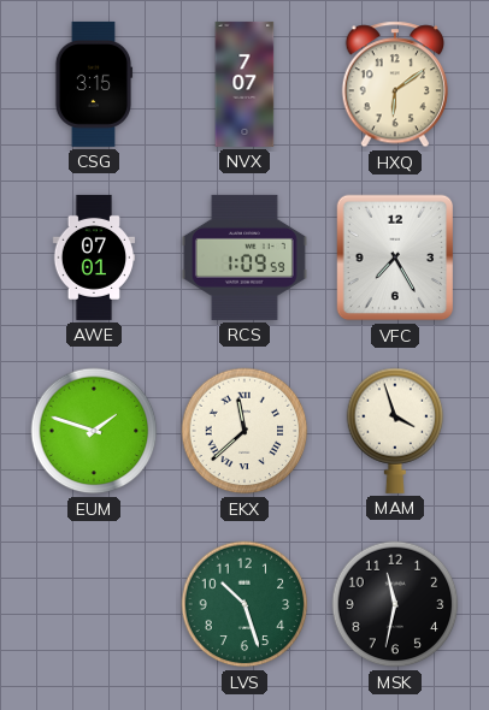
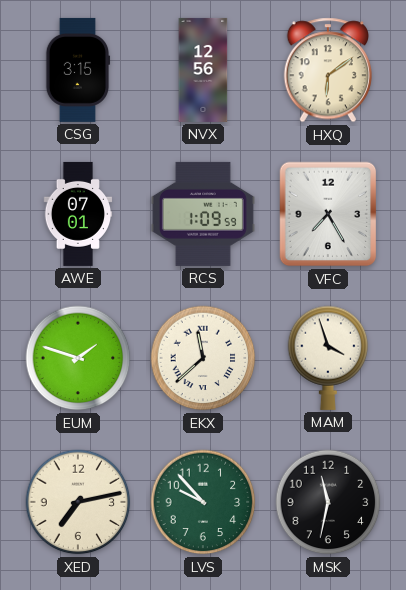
NVX: 7:07 -> 12:56
XED: none -> 7:13
LVS: 10:27 -> 9:53
